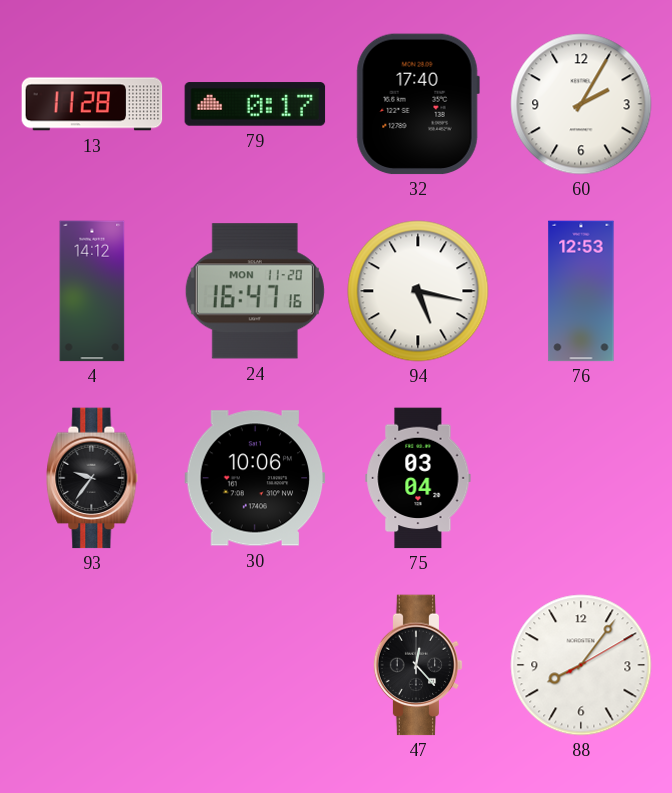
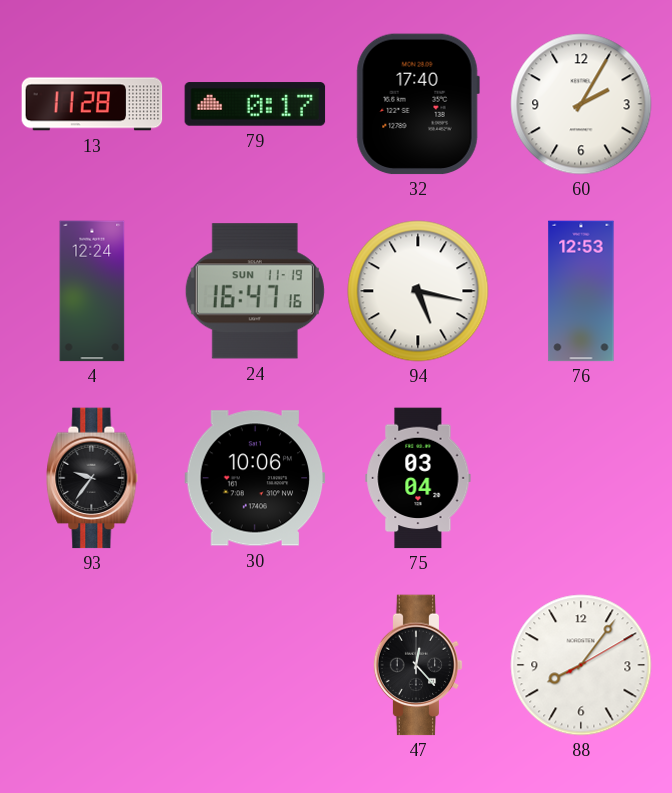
4: 14:12 -> 12:24
24 date: MON 11-20 -> SUN 11-19
